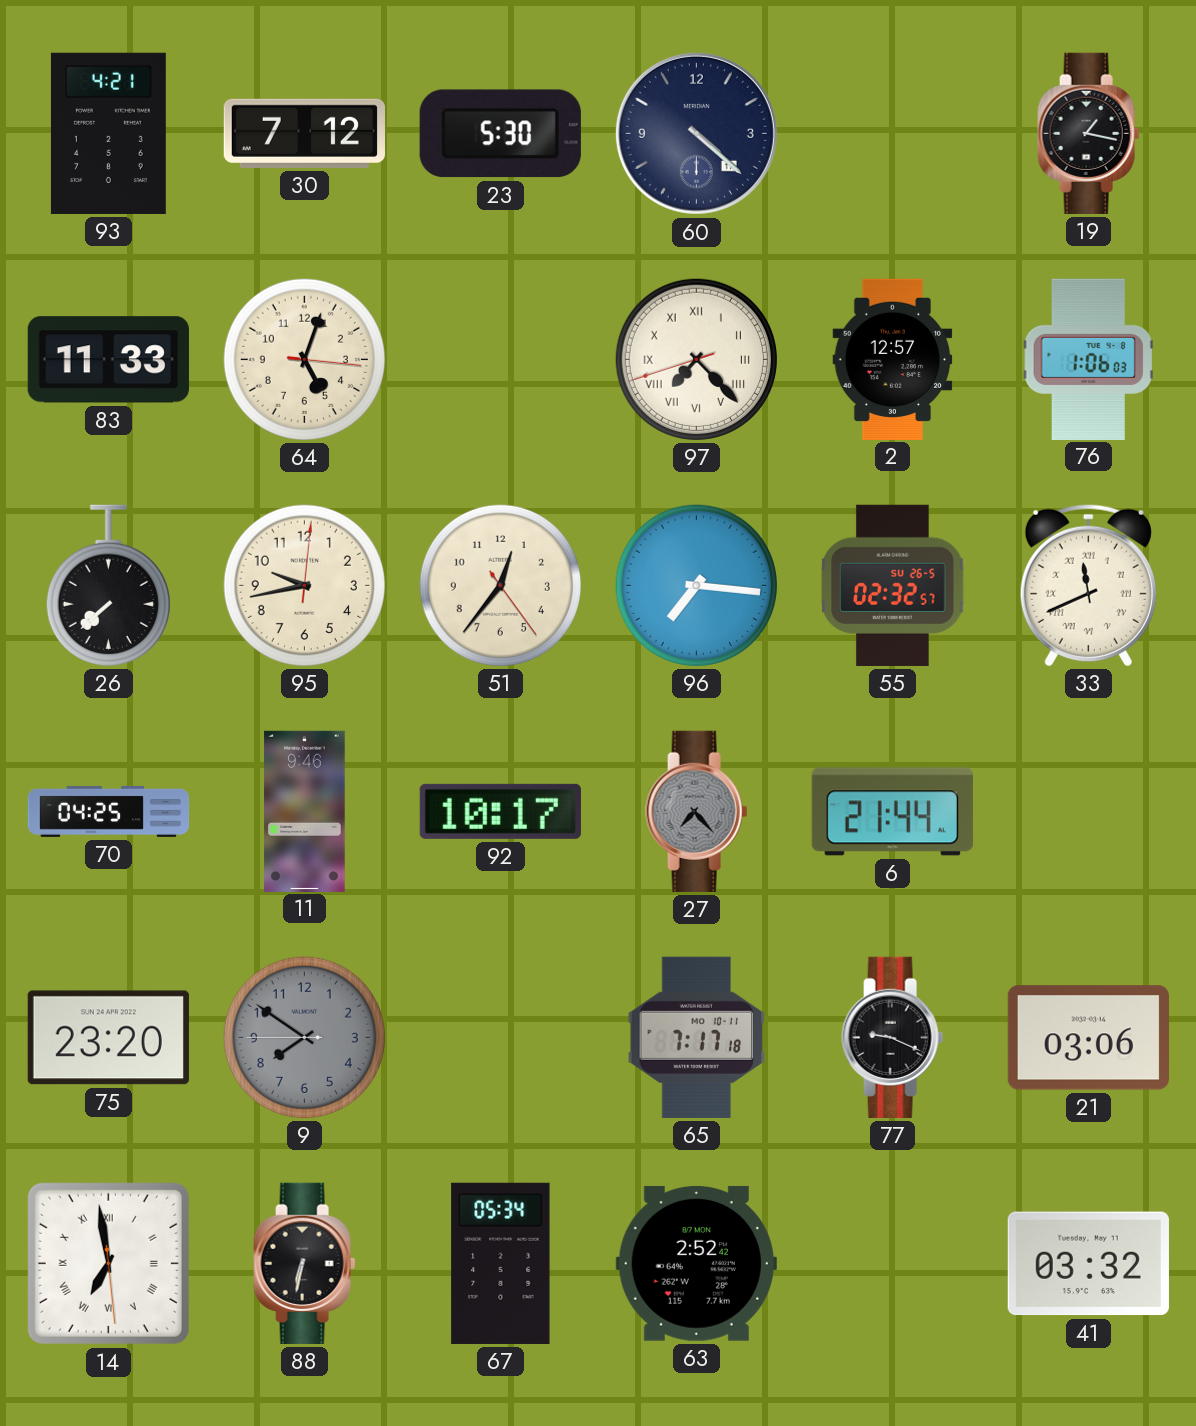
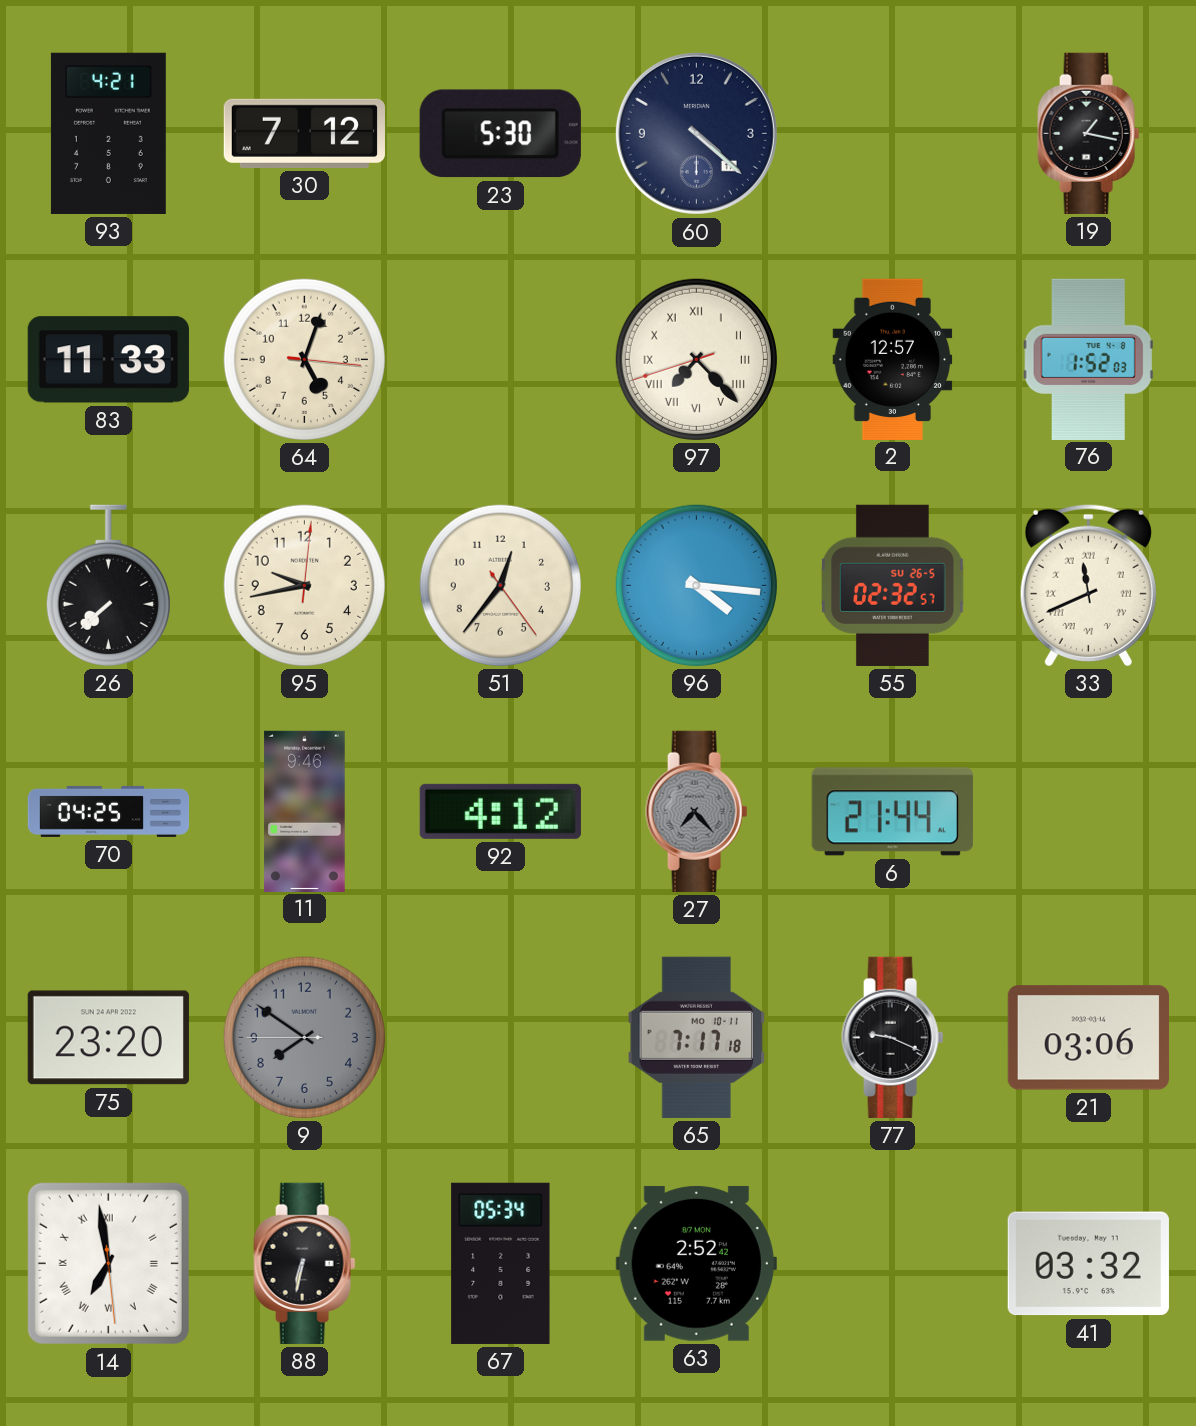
76: 1:06 -> 1:52
96: 7:16 -> 4:16
92: 10:17 -> 4:12
